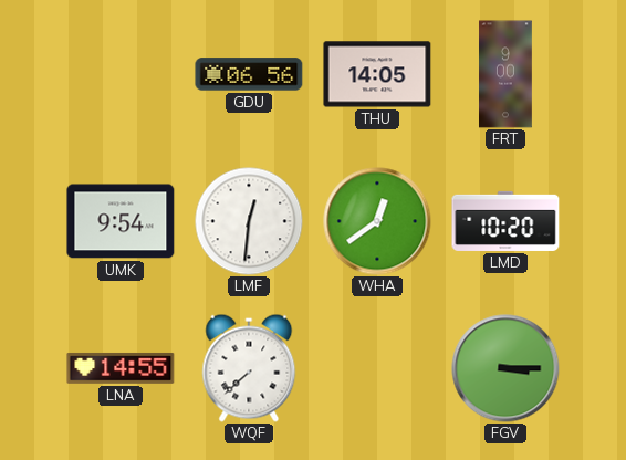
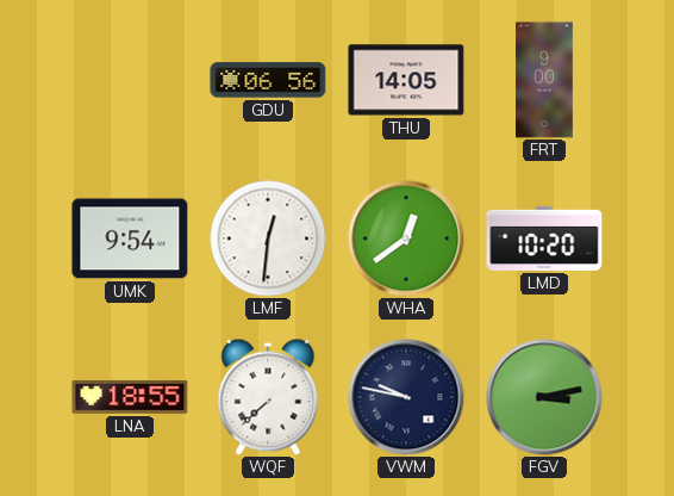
LNA: 14:55 -> 18:55
VWM: none -> 9:47
FGV: 3:15 -> 3:13
